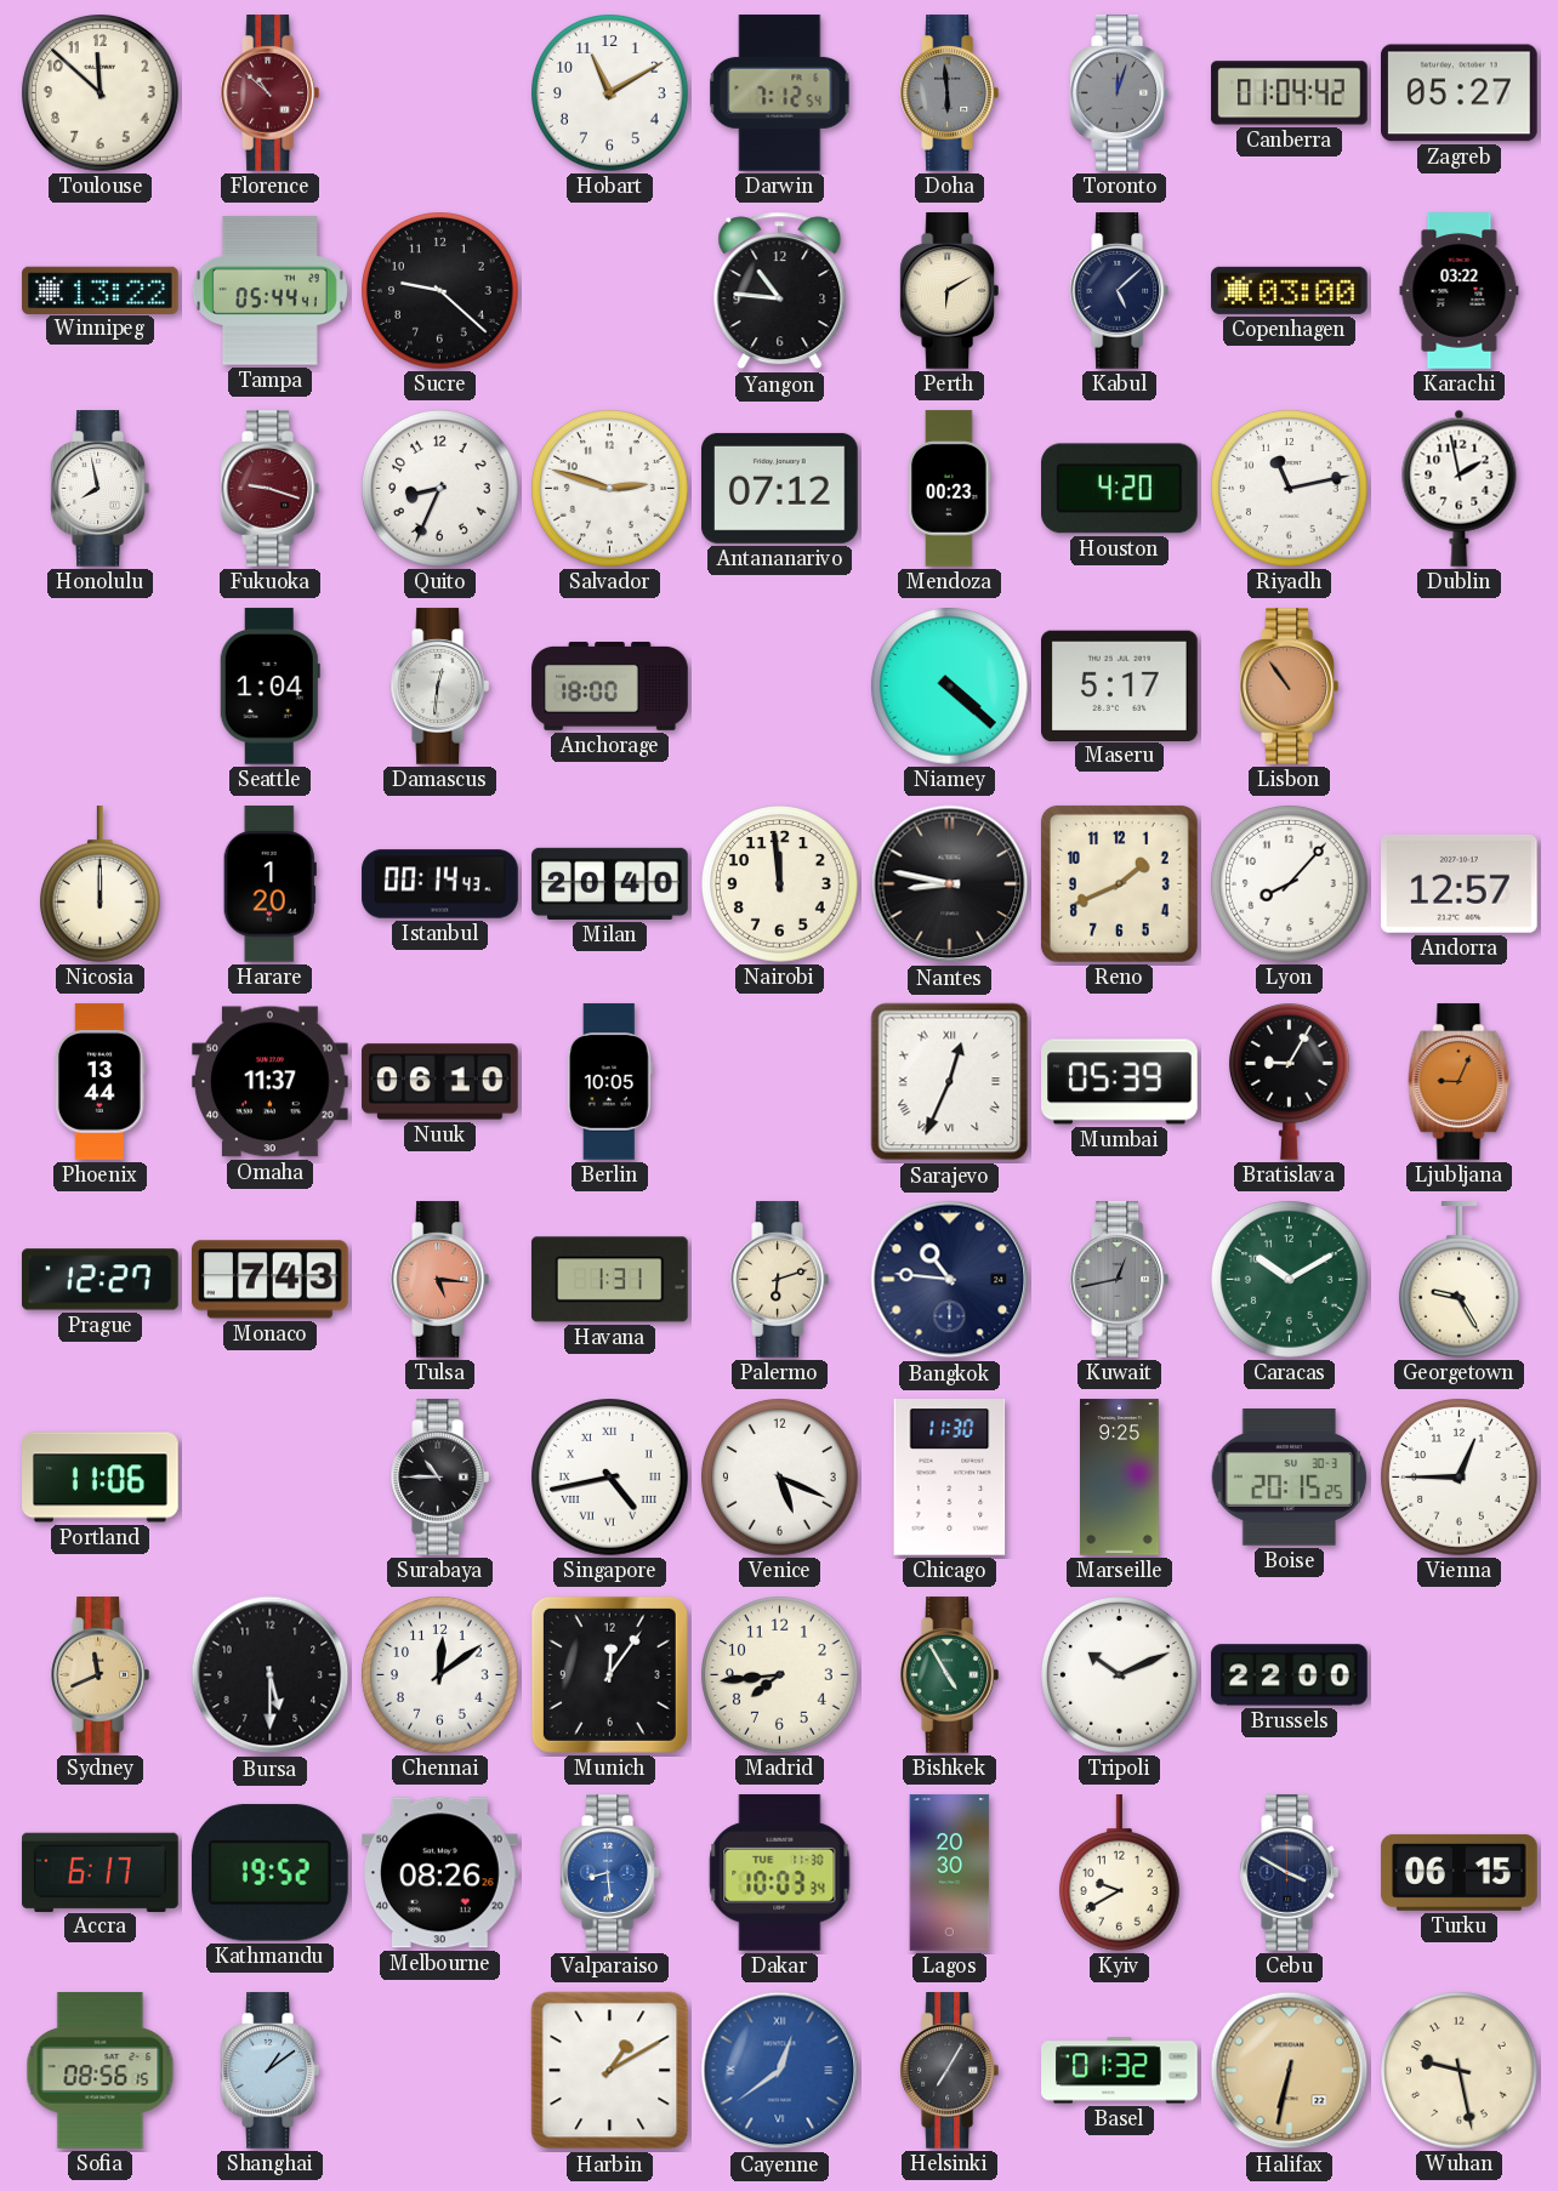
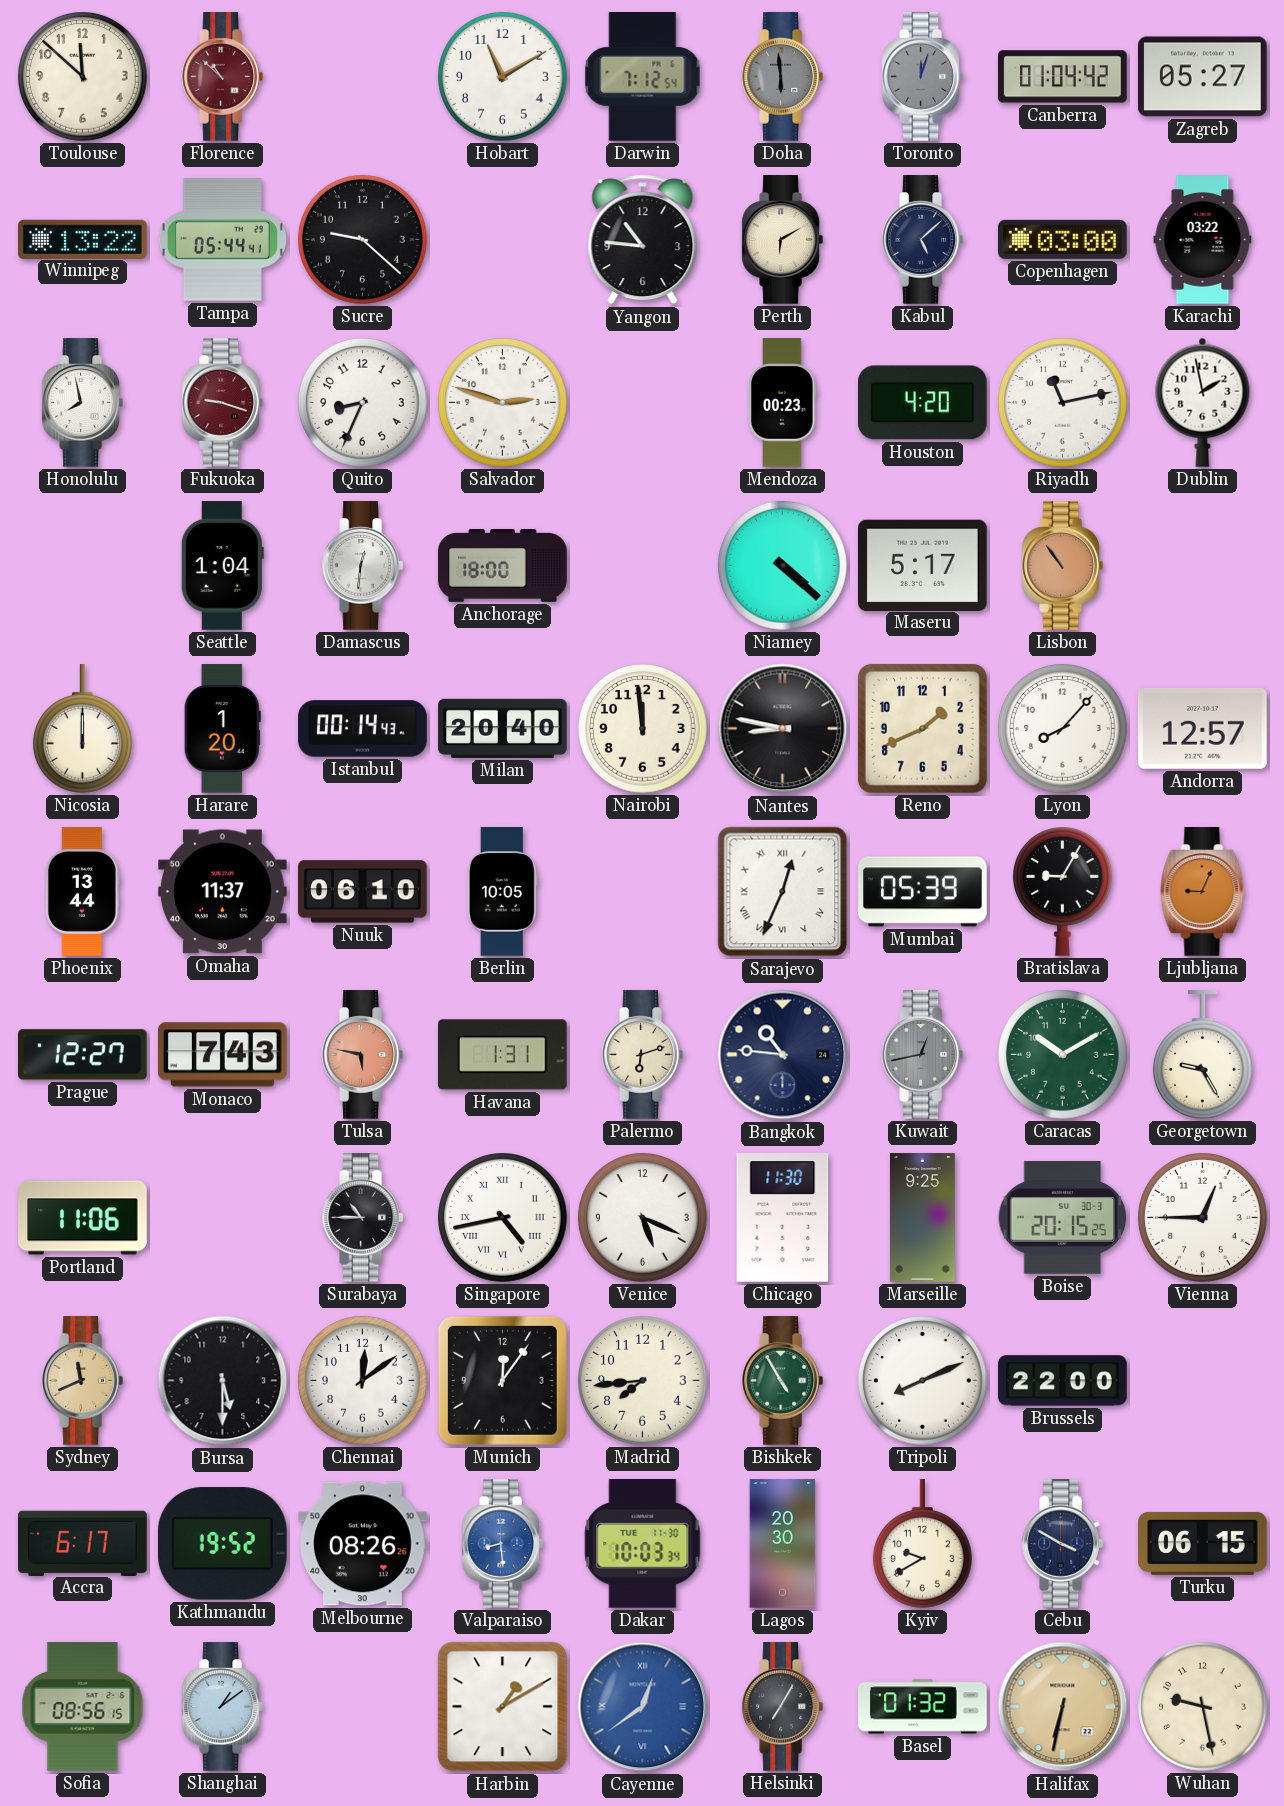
Antananarivo: 07:12 -> none
Tulsa: 5:16 -> 5:47
Tripoli: 10:11 -> 8:11
